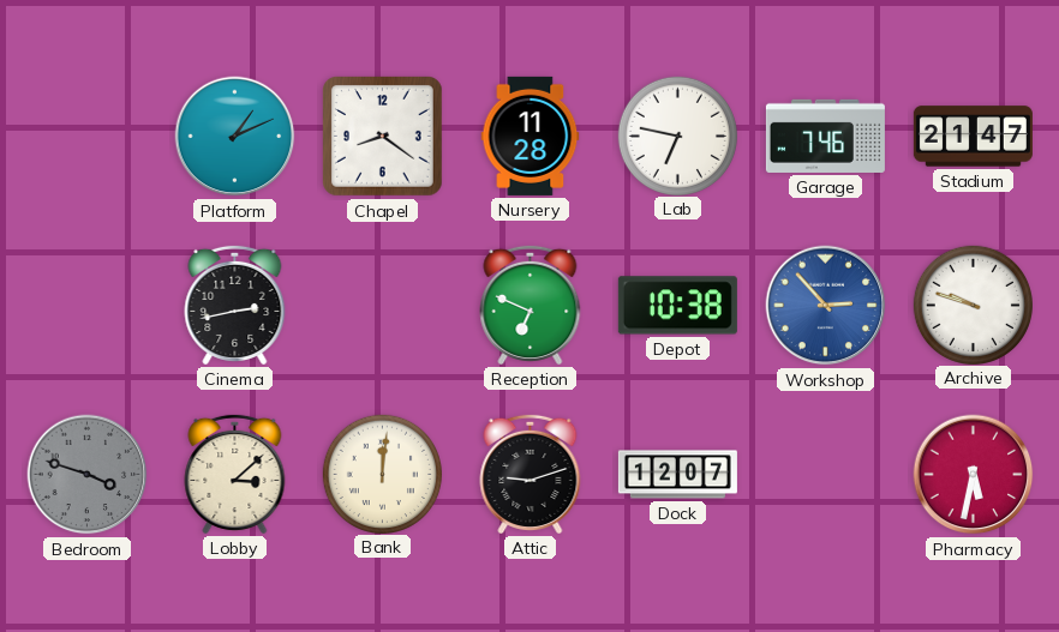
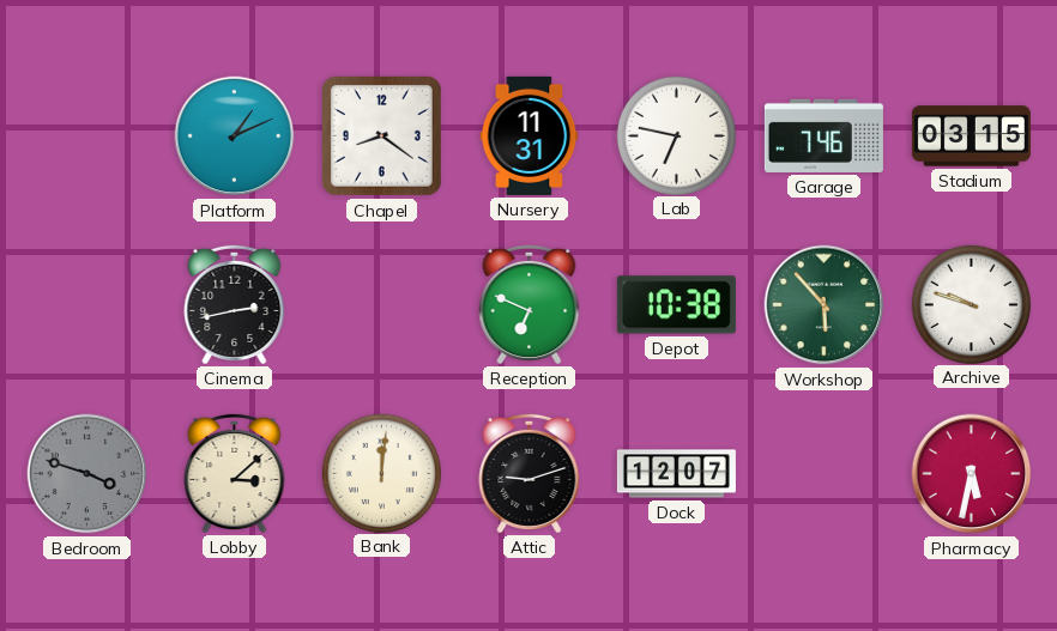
Nursery: 11:28 -> 11:31
Stadium: 21:47 -> 03:15
Workshop: 2:53 -> 5:53
Workshop dial: blue -> green
